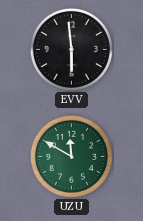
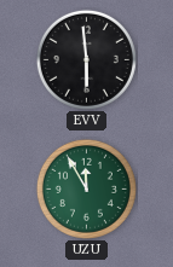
UZU: 11:50 -> 11:55
